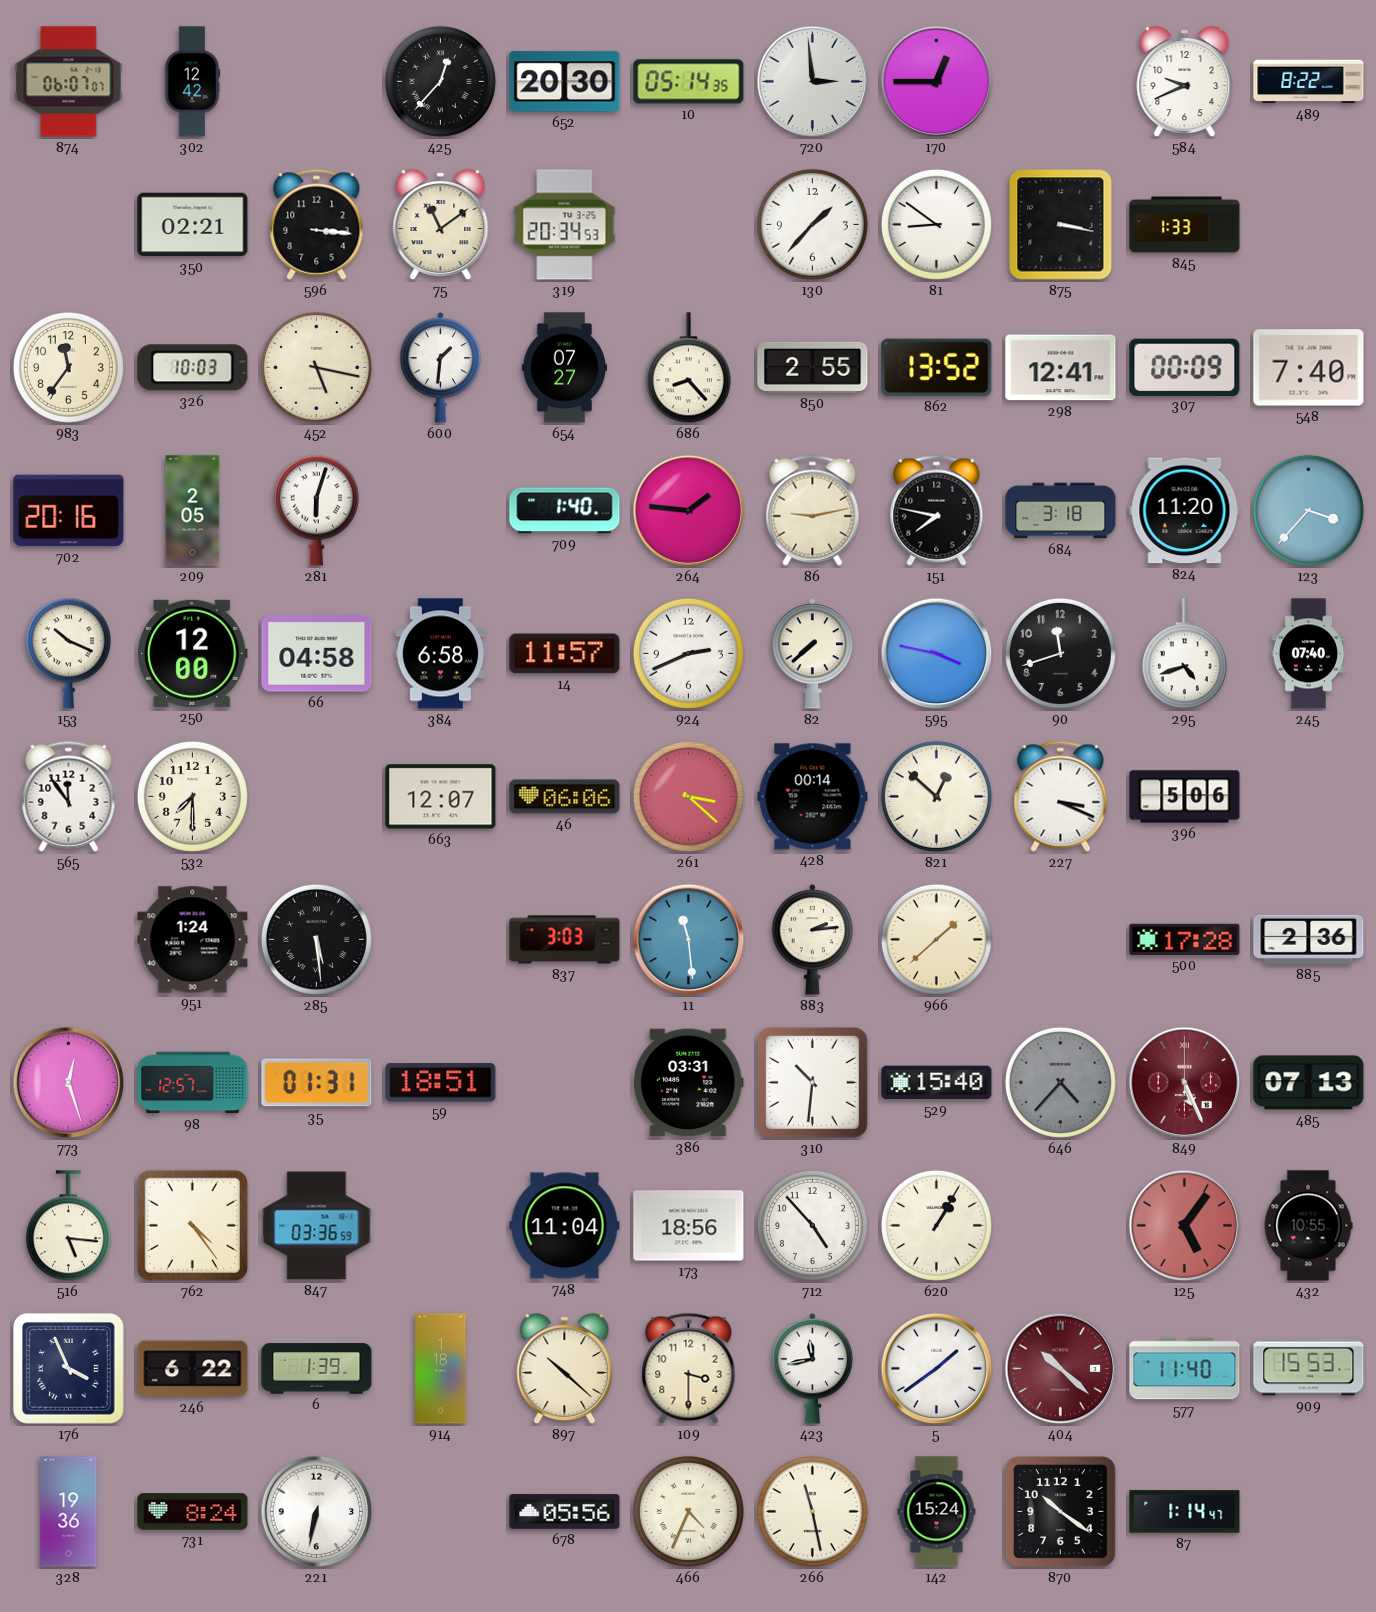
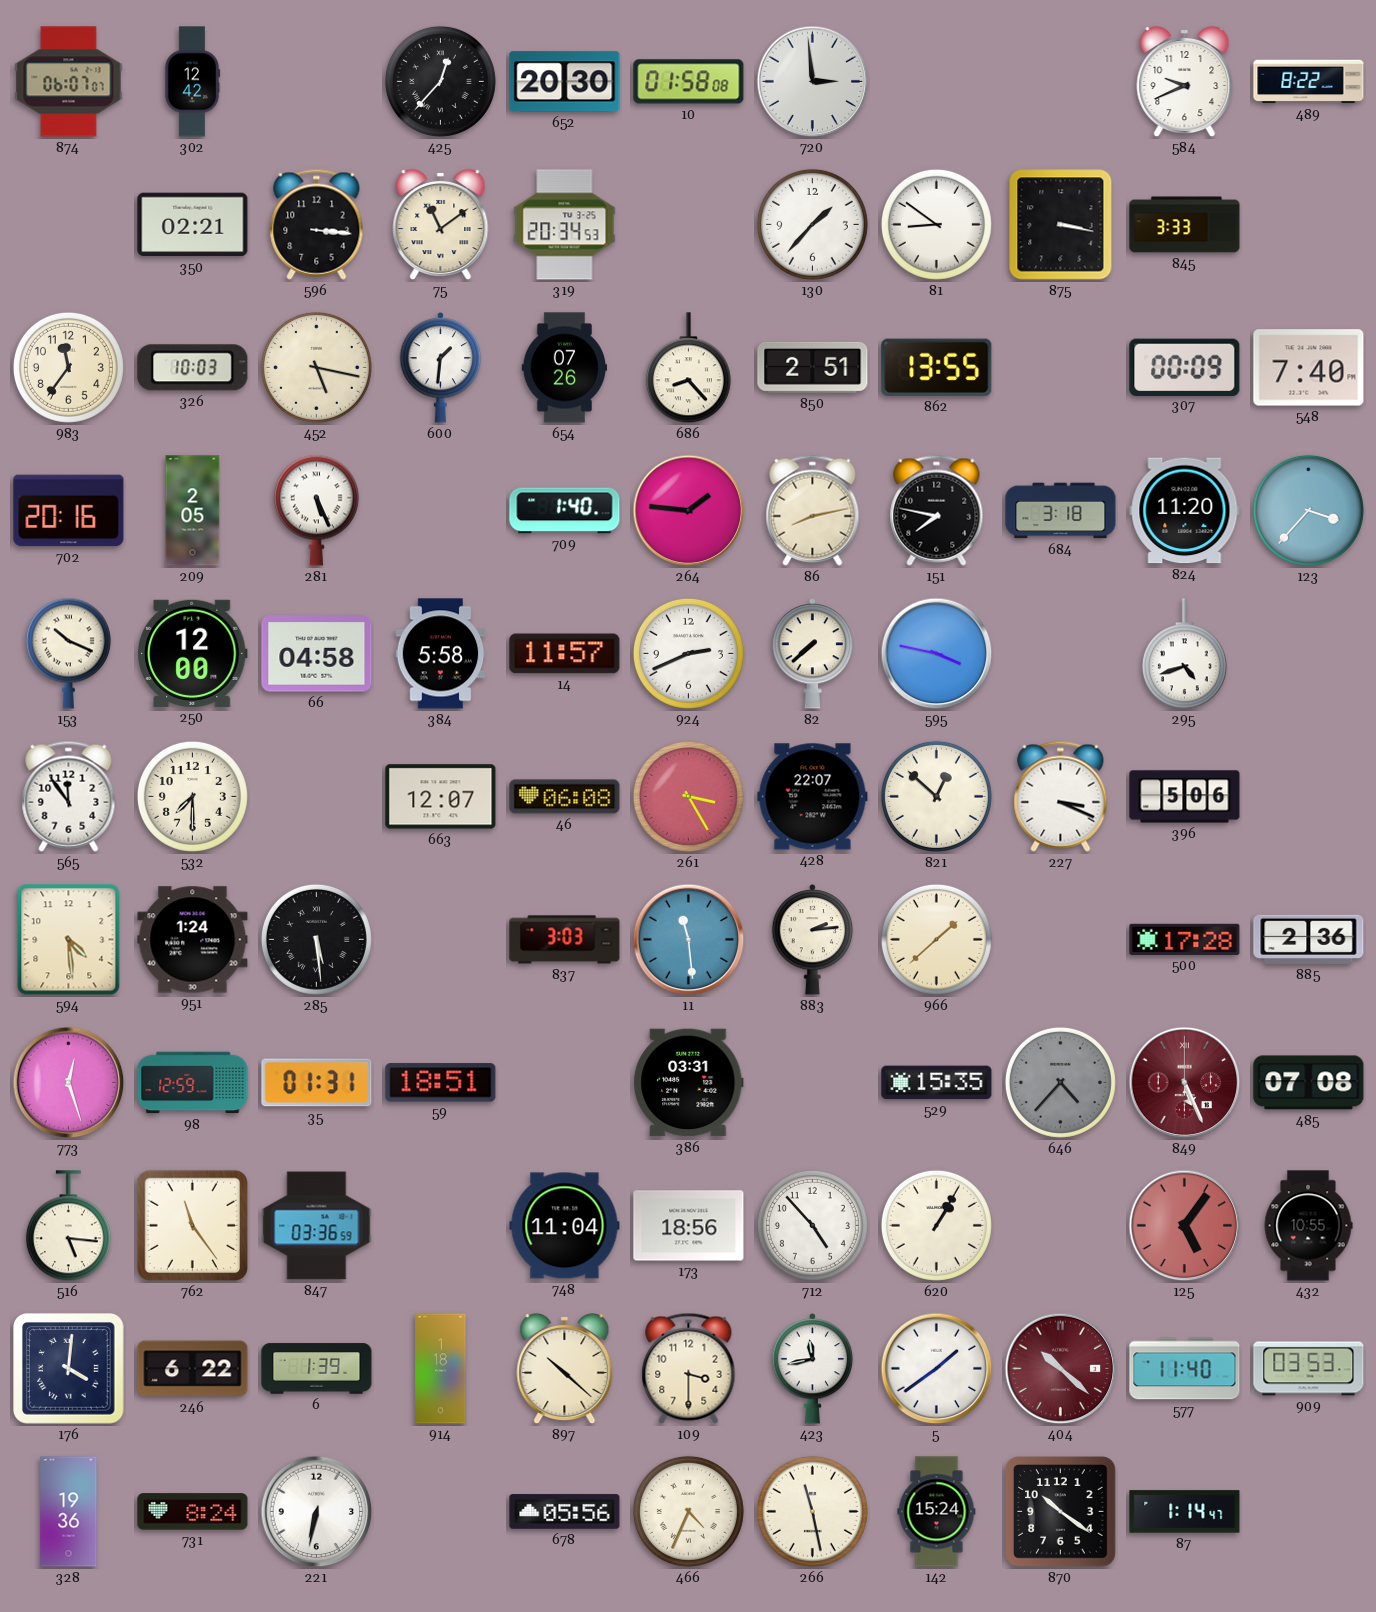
10: 05:14 -> 01:58
170: 12:45 -> none
845: 1:33 -> 3:33
654: 07:27 -> 07:26
850: 2:55 -> 2:51
862: 13:52 -> 13:55
298: 12:41 -> none
281: 6:03 -> 5:26
86: 9:13 -> 8:13
384: 6:58 -> 5:58
90: 11:42 -> none
245: 07:40 -> none
46: 06:06 -> 06:08
261: 3:22 -> 3:25
428: 00:14 -> 22:07
594: none -> 4:29
98: 12:57 -> 12:59
310: 10:31 -> none
529: 15:40 -> 15:35
485: 07:13 -> 07:08
762: 4:24 -> 11:24
176: 3:56 -> 4:01
909: 15:53 -> 03:53
